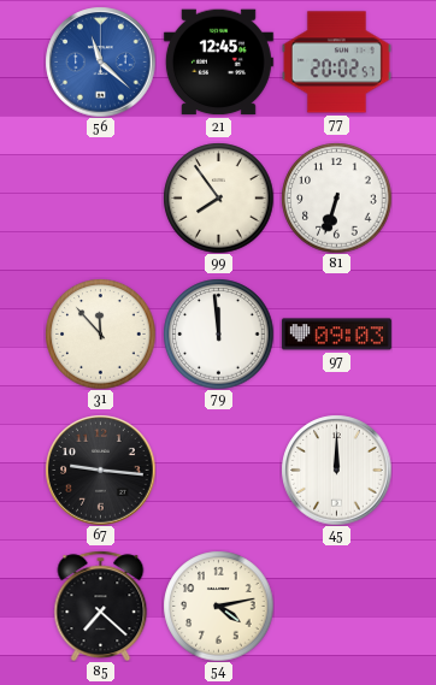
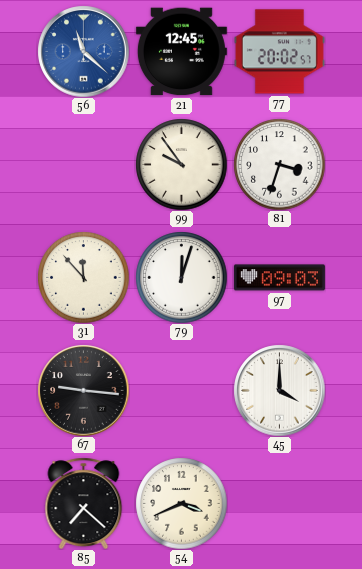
99: 7:54 -> 9:54
81: 6:33 -> 3:33
79: 11:59 -> 12:03
45: 12:00 -> 4:00
54: 4:13 -> 3:41
